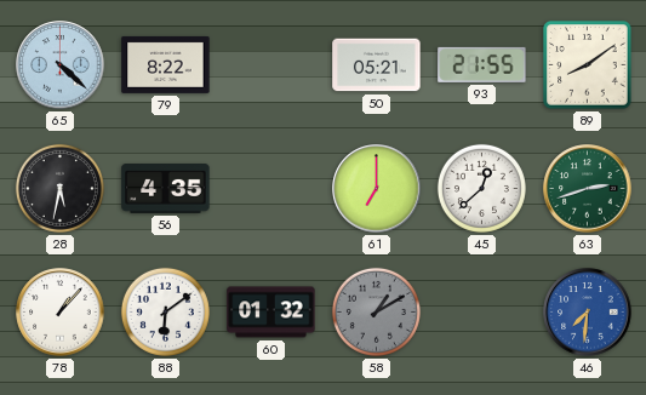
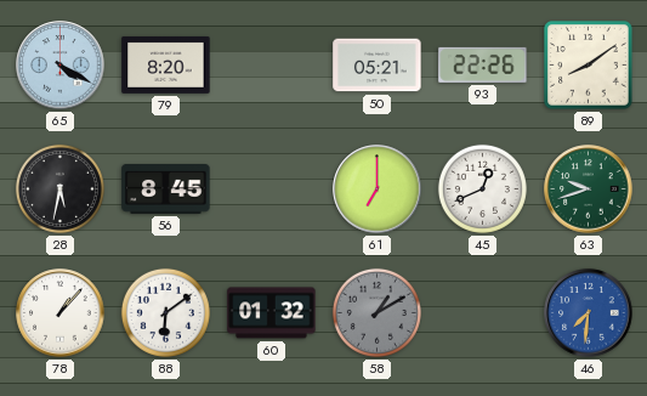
65: 4:22 -> 4:20
79: 8:22 -> 8:20
93: 21:55 -> 22:26
56: 4:35 -> 8:45
45: 12:38 -> 12:41
63: 2:42 -> 9:42
